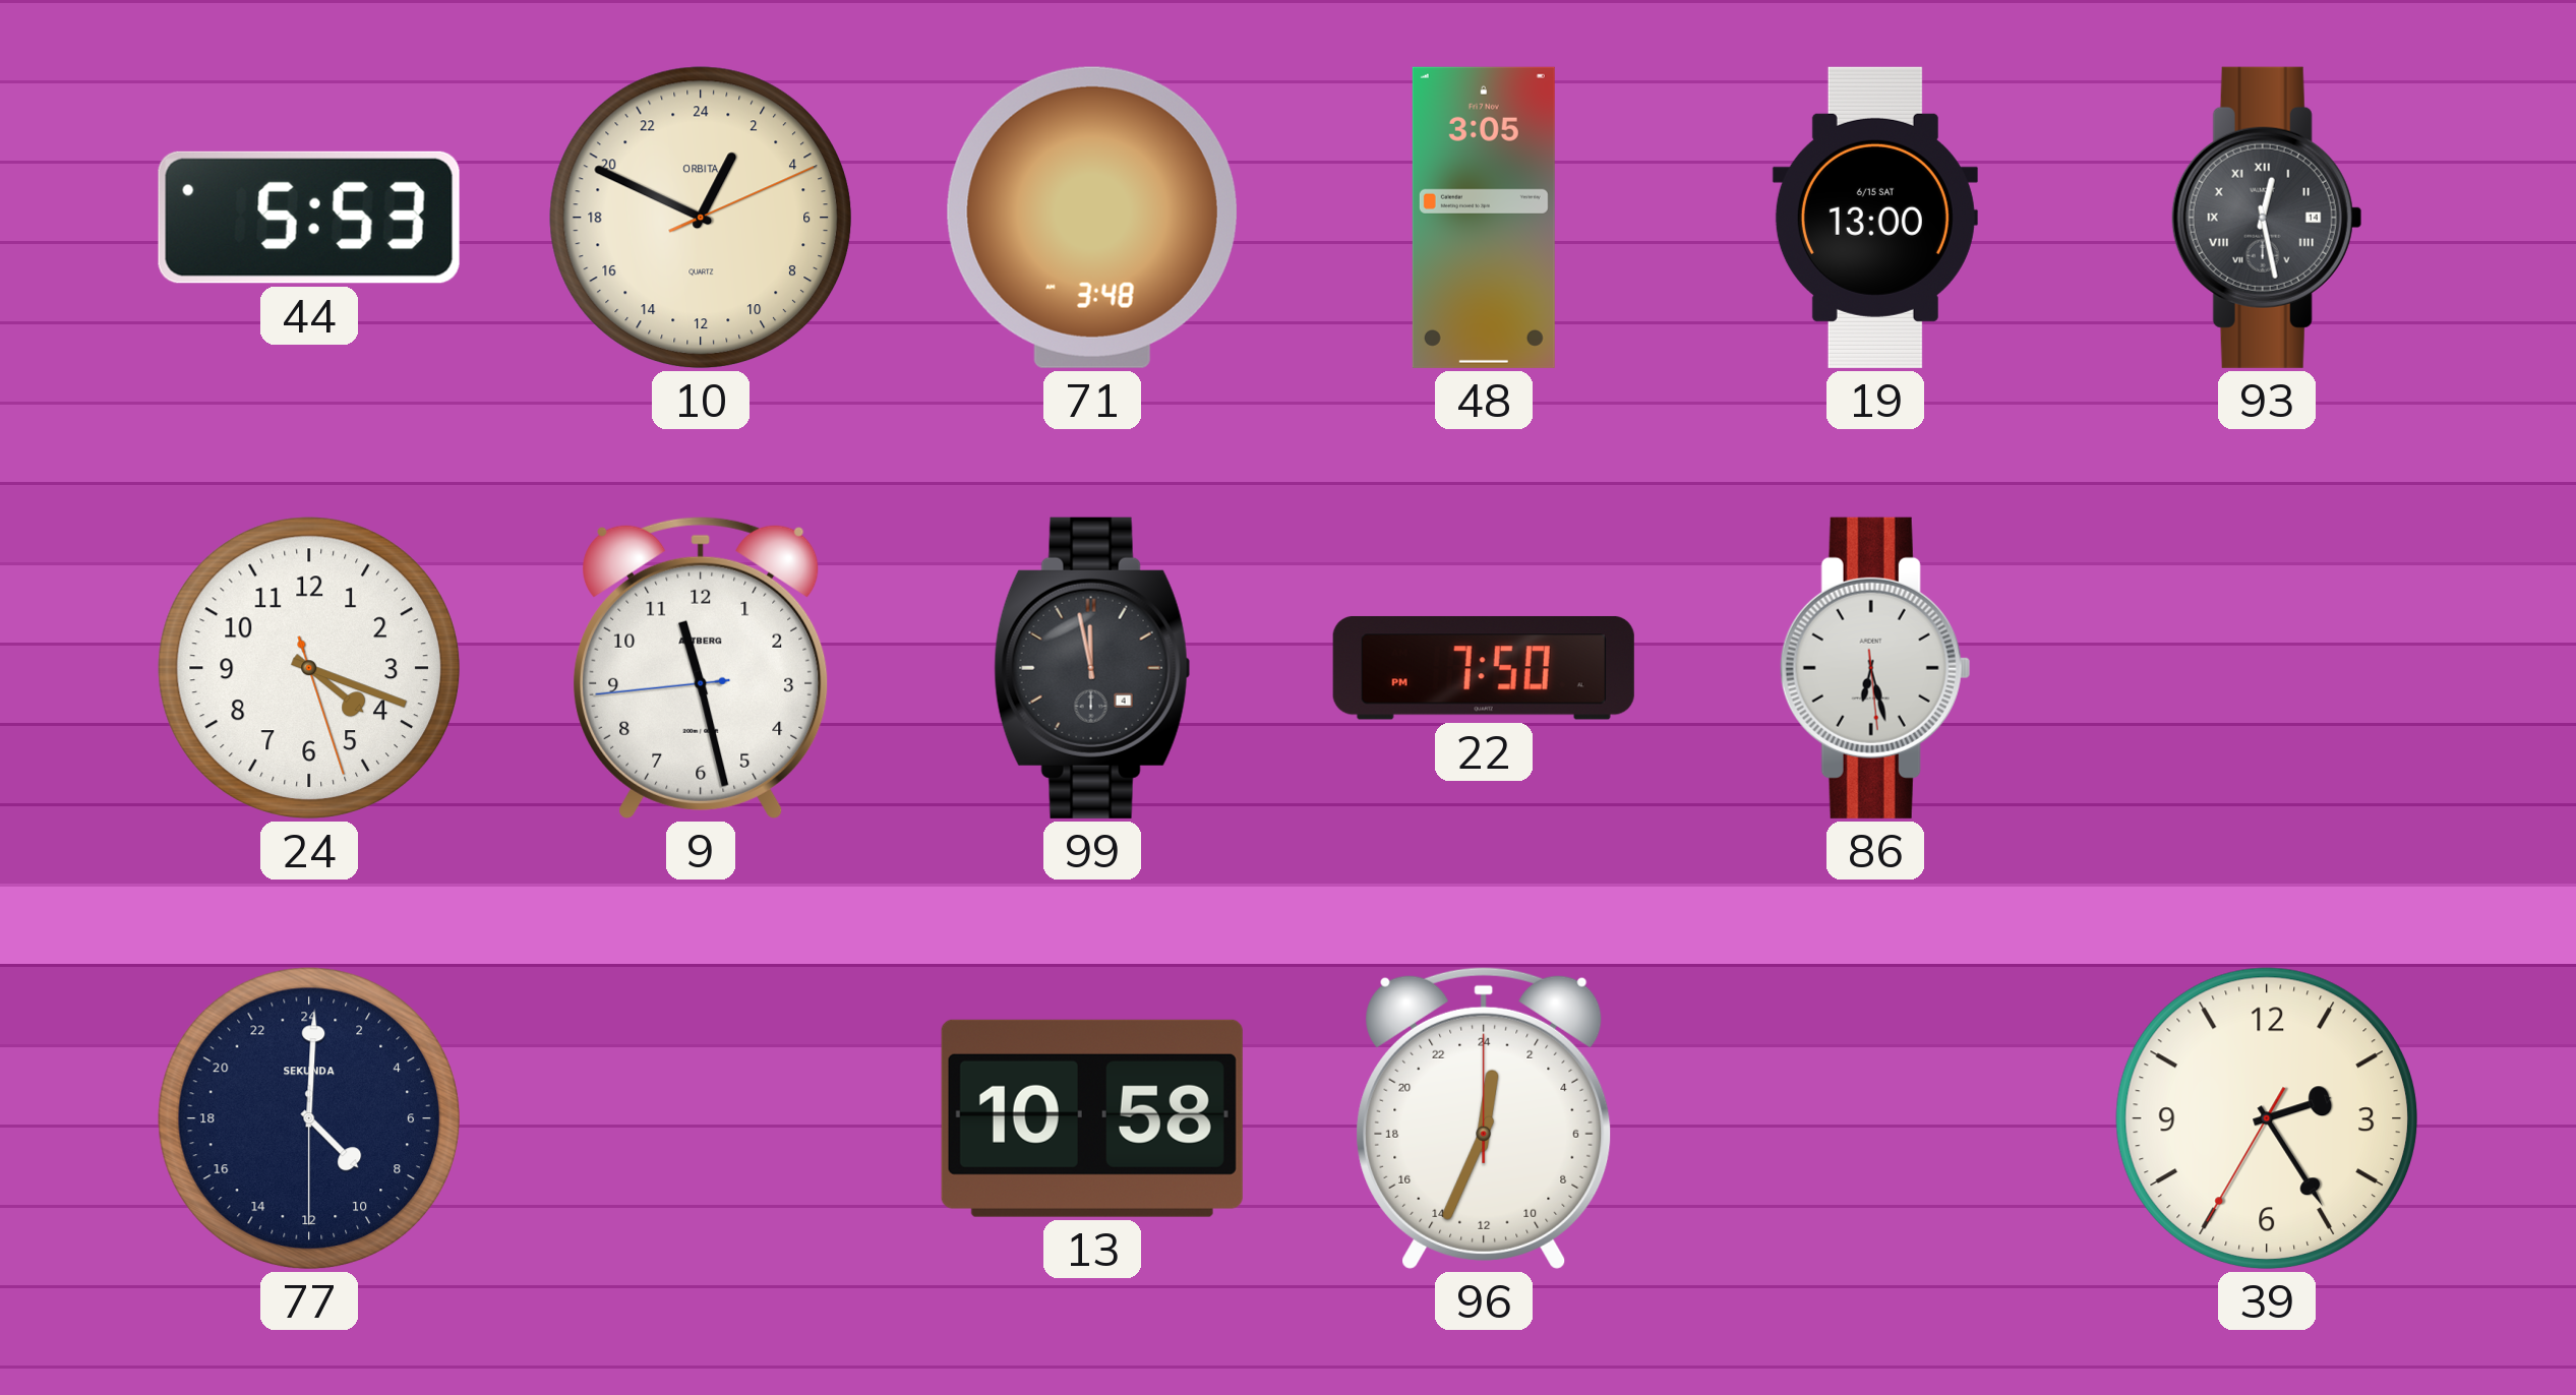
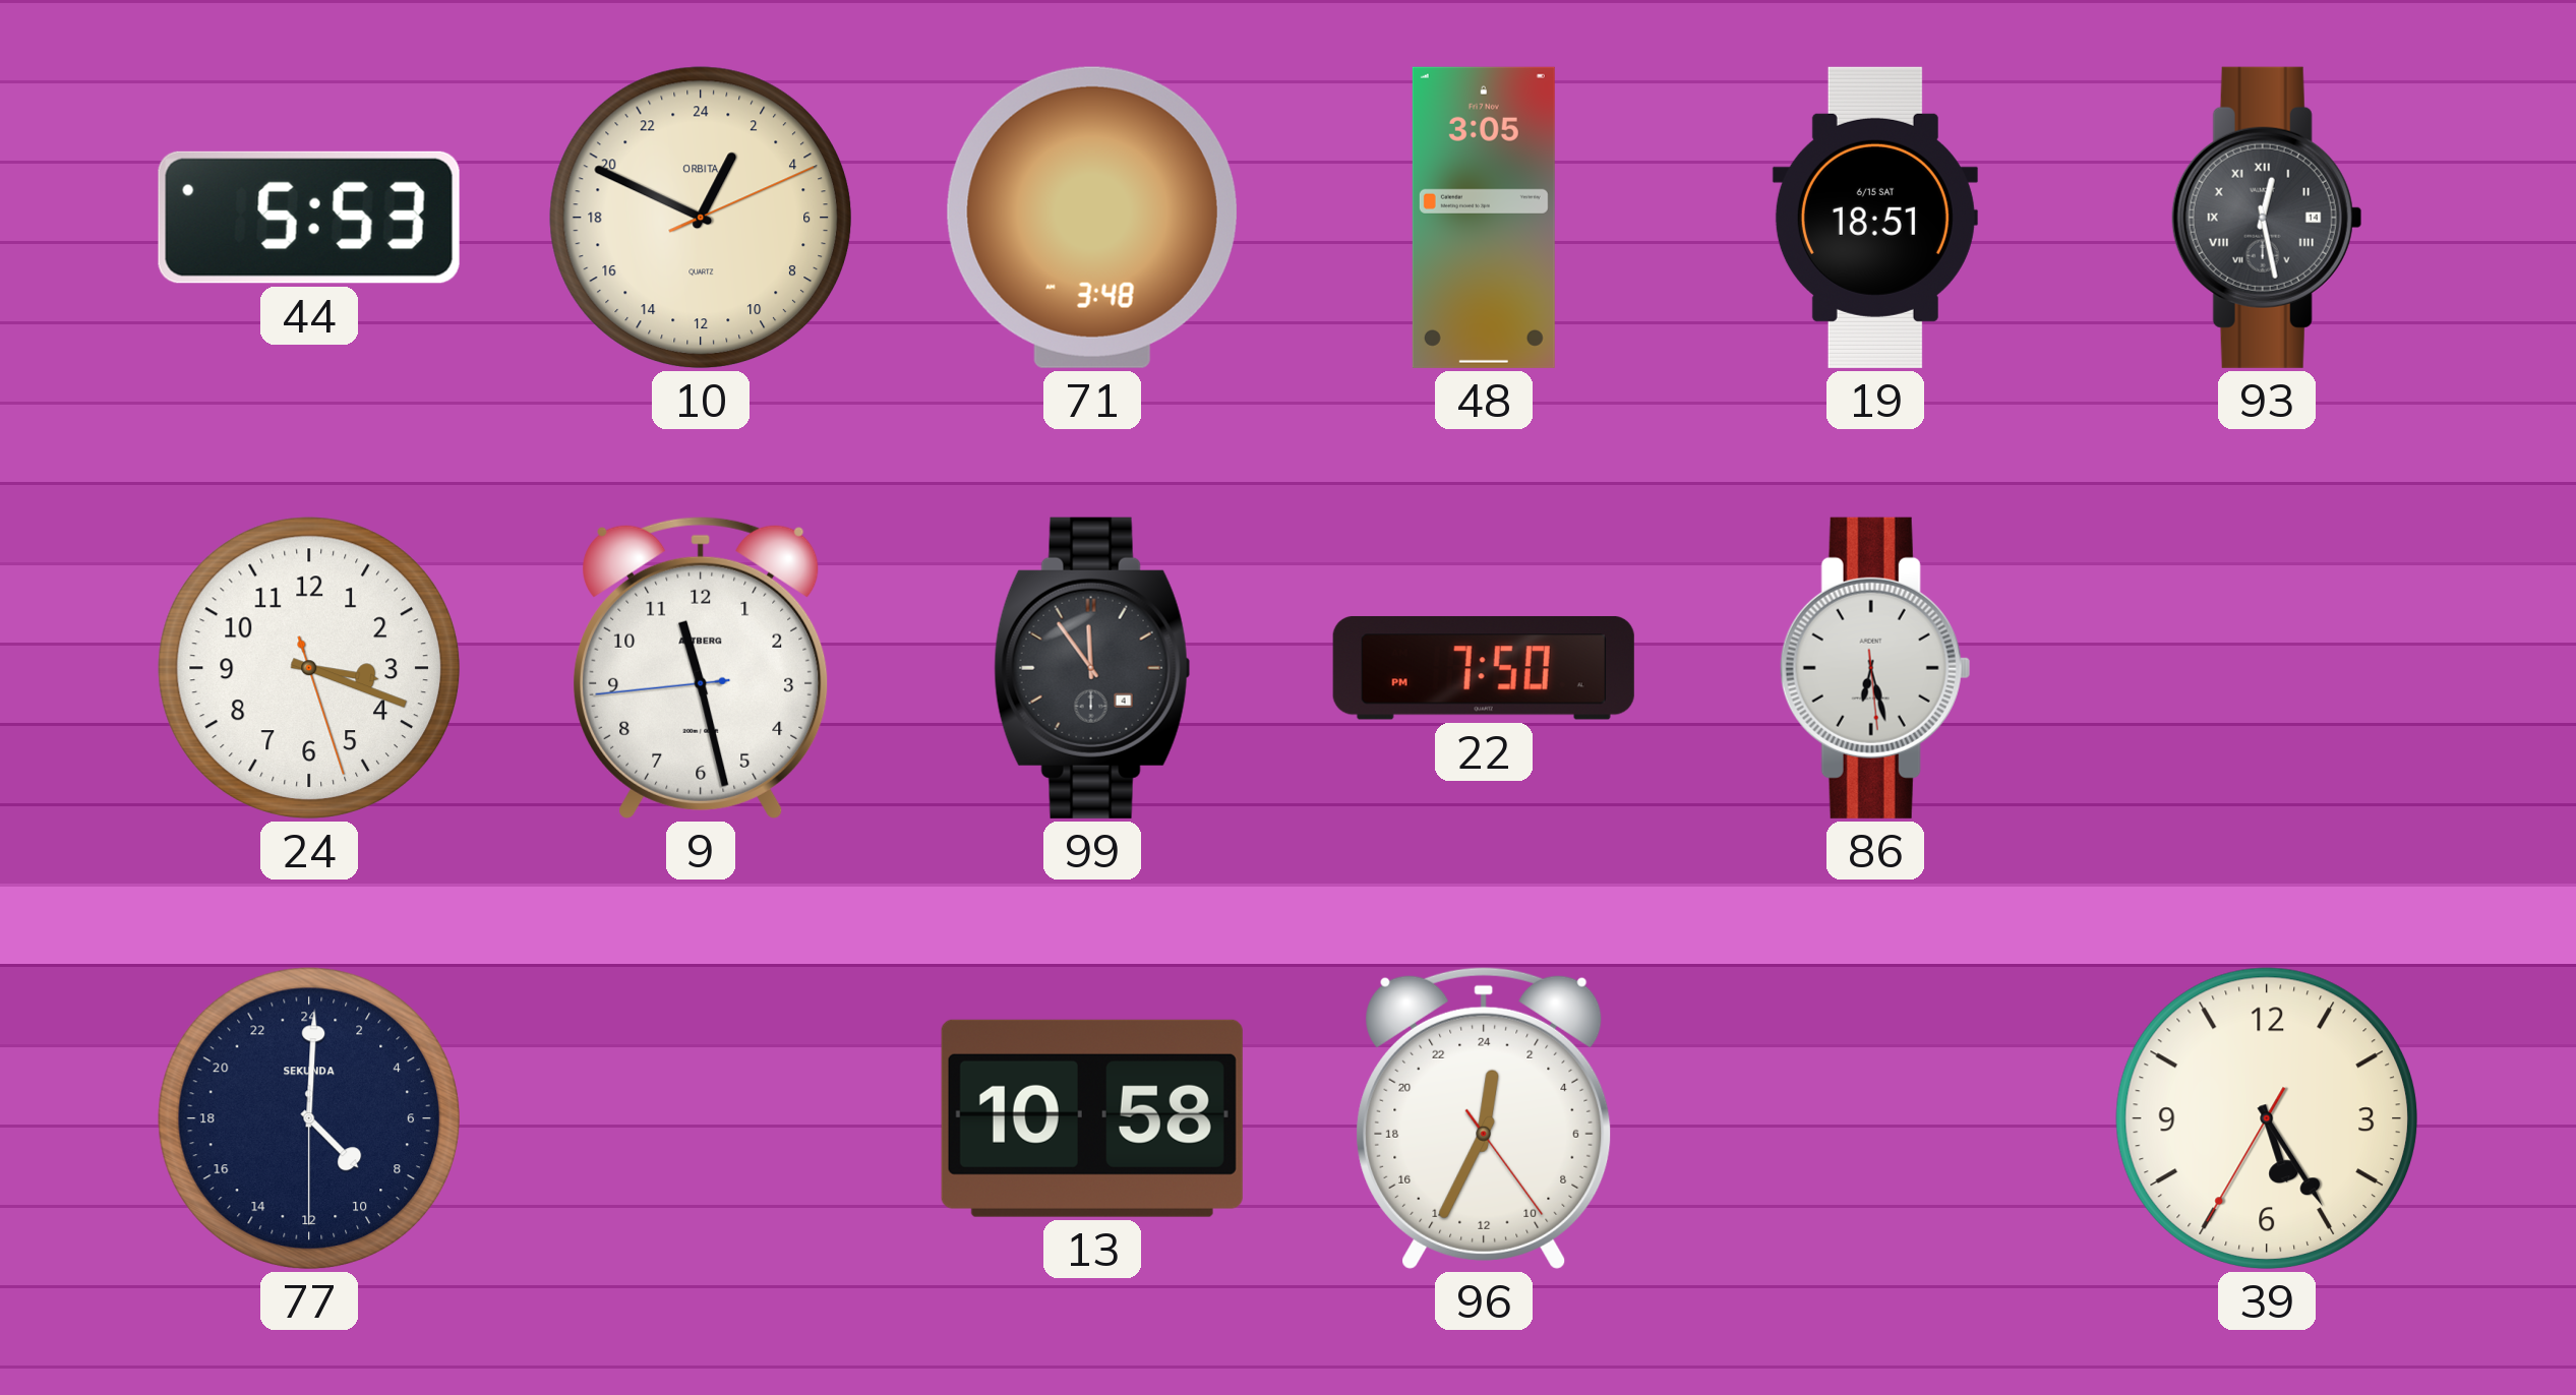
19: 13:00 -> 18:51
24: 4:18 -> 3:18
99: 11:58 -> 11:54
96: 0:34:00 -> 0:34:24
39: 2:24 -> 5:24
